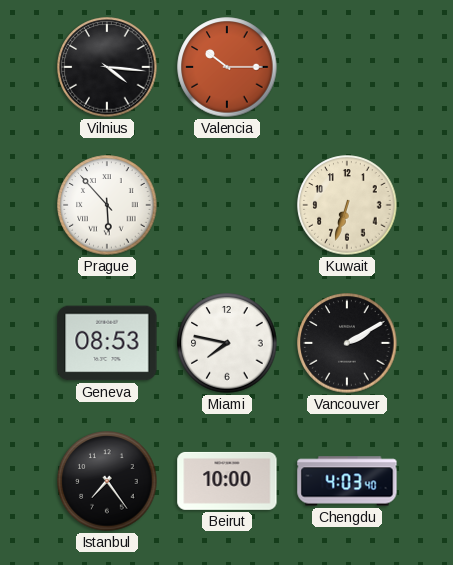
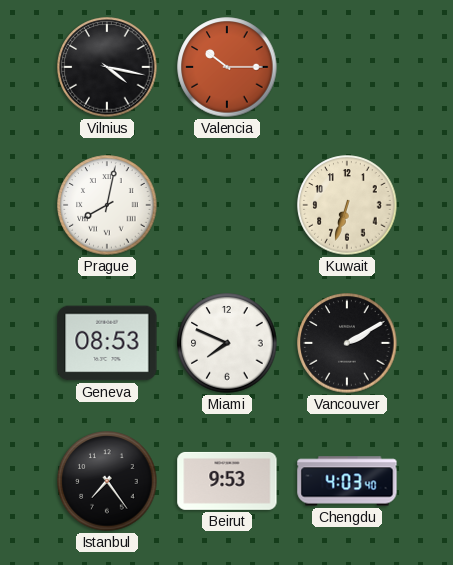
Vilnius: 4:16 -> 4:17
Prague: 5:53 -> 8:02
Miami: 7:47 -> 7:49
Beirut: 10:00 -> 9:53
